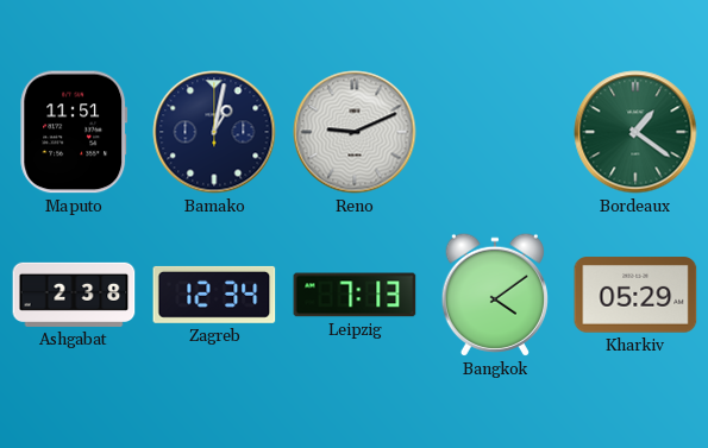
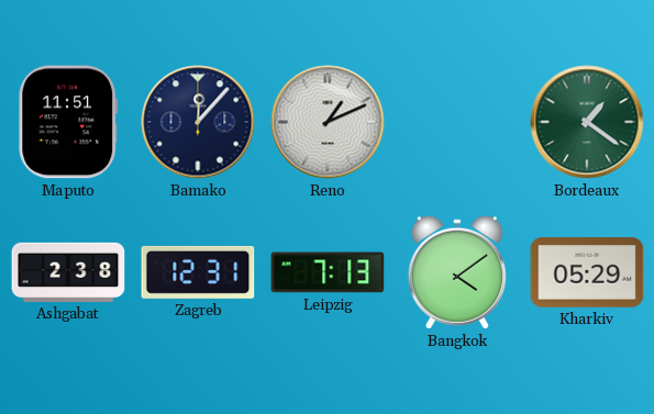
Bamako: 1:02 -> 12:07
Reno: 9:11 -> 1:11
Zagreb: 12:34 -> 12:31
